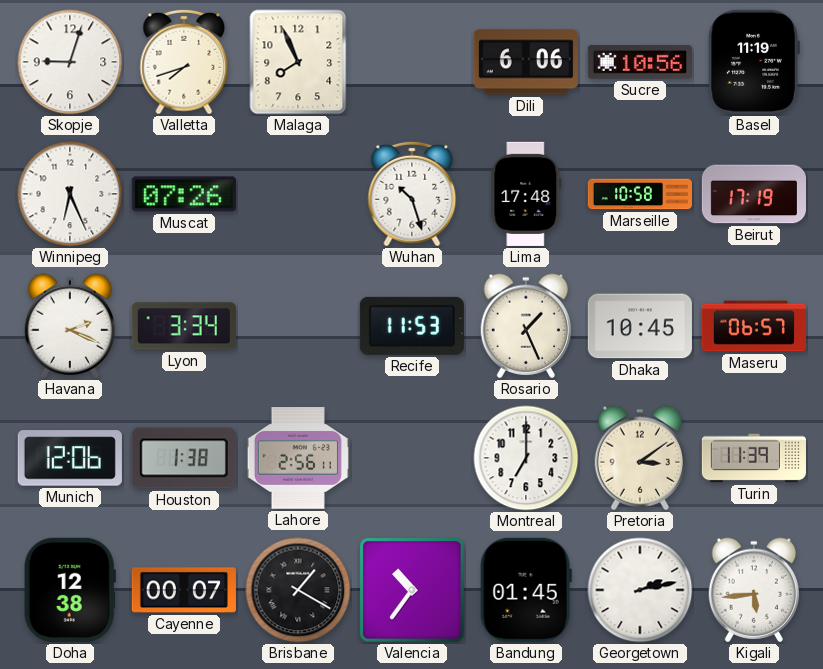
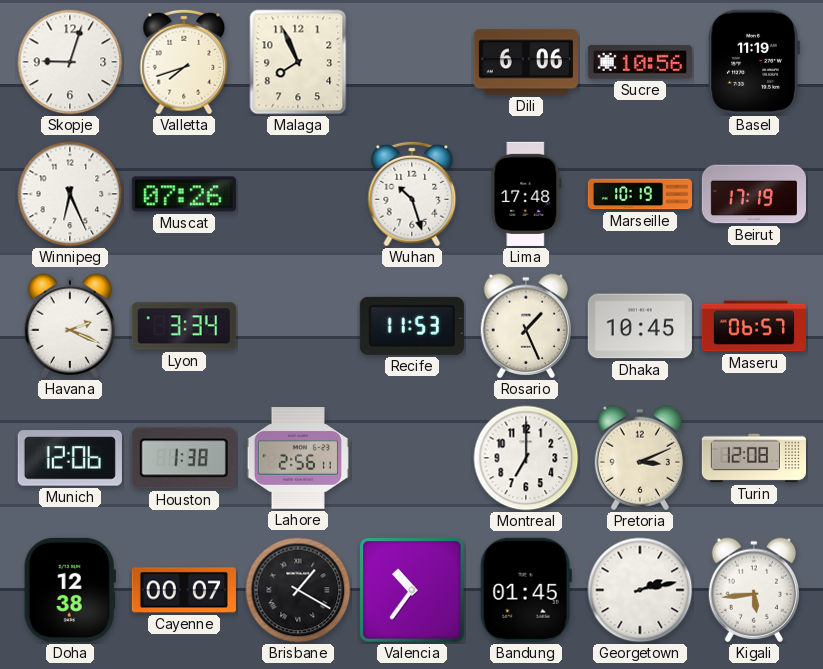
Marseille: 10:58 -> 10:19
Pretoria: 3:09 -> 3:11
Turin: 11:39 -> 12:08
